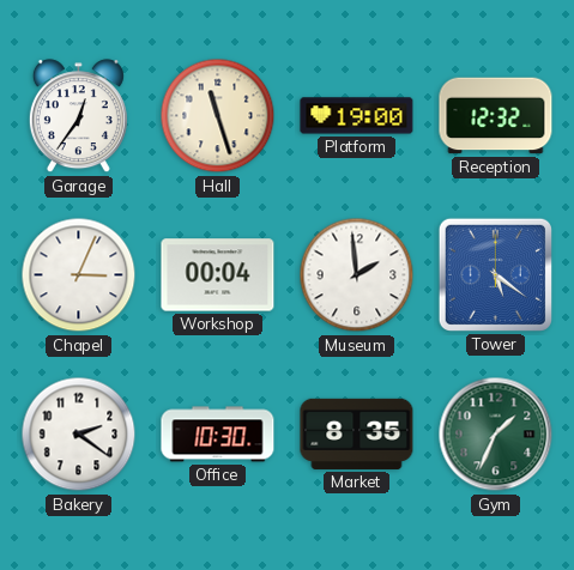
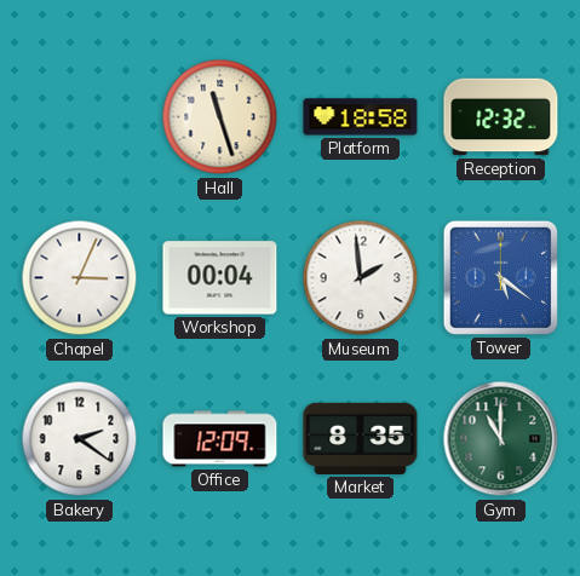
Garage: 12:36 -> none
Platform: 19:00 -> 18:58
Office: 10:30 -> 12:09
Gym: 1:34 -> 11:00
